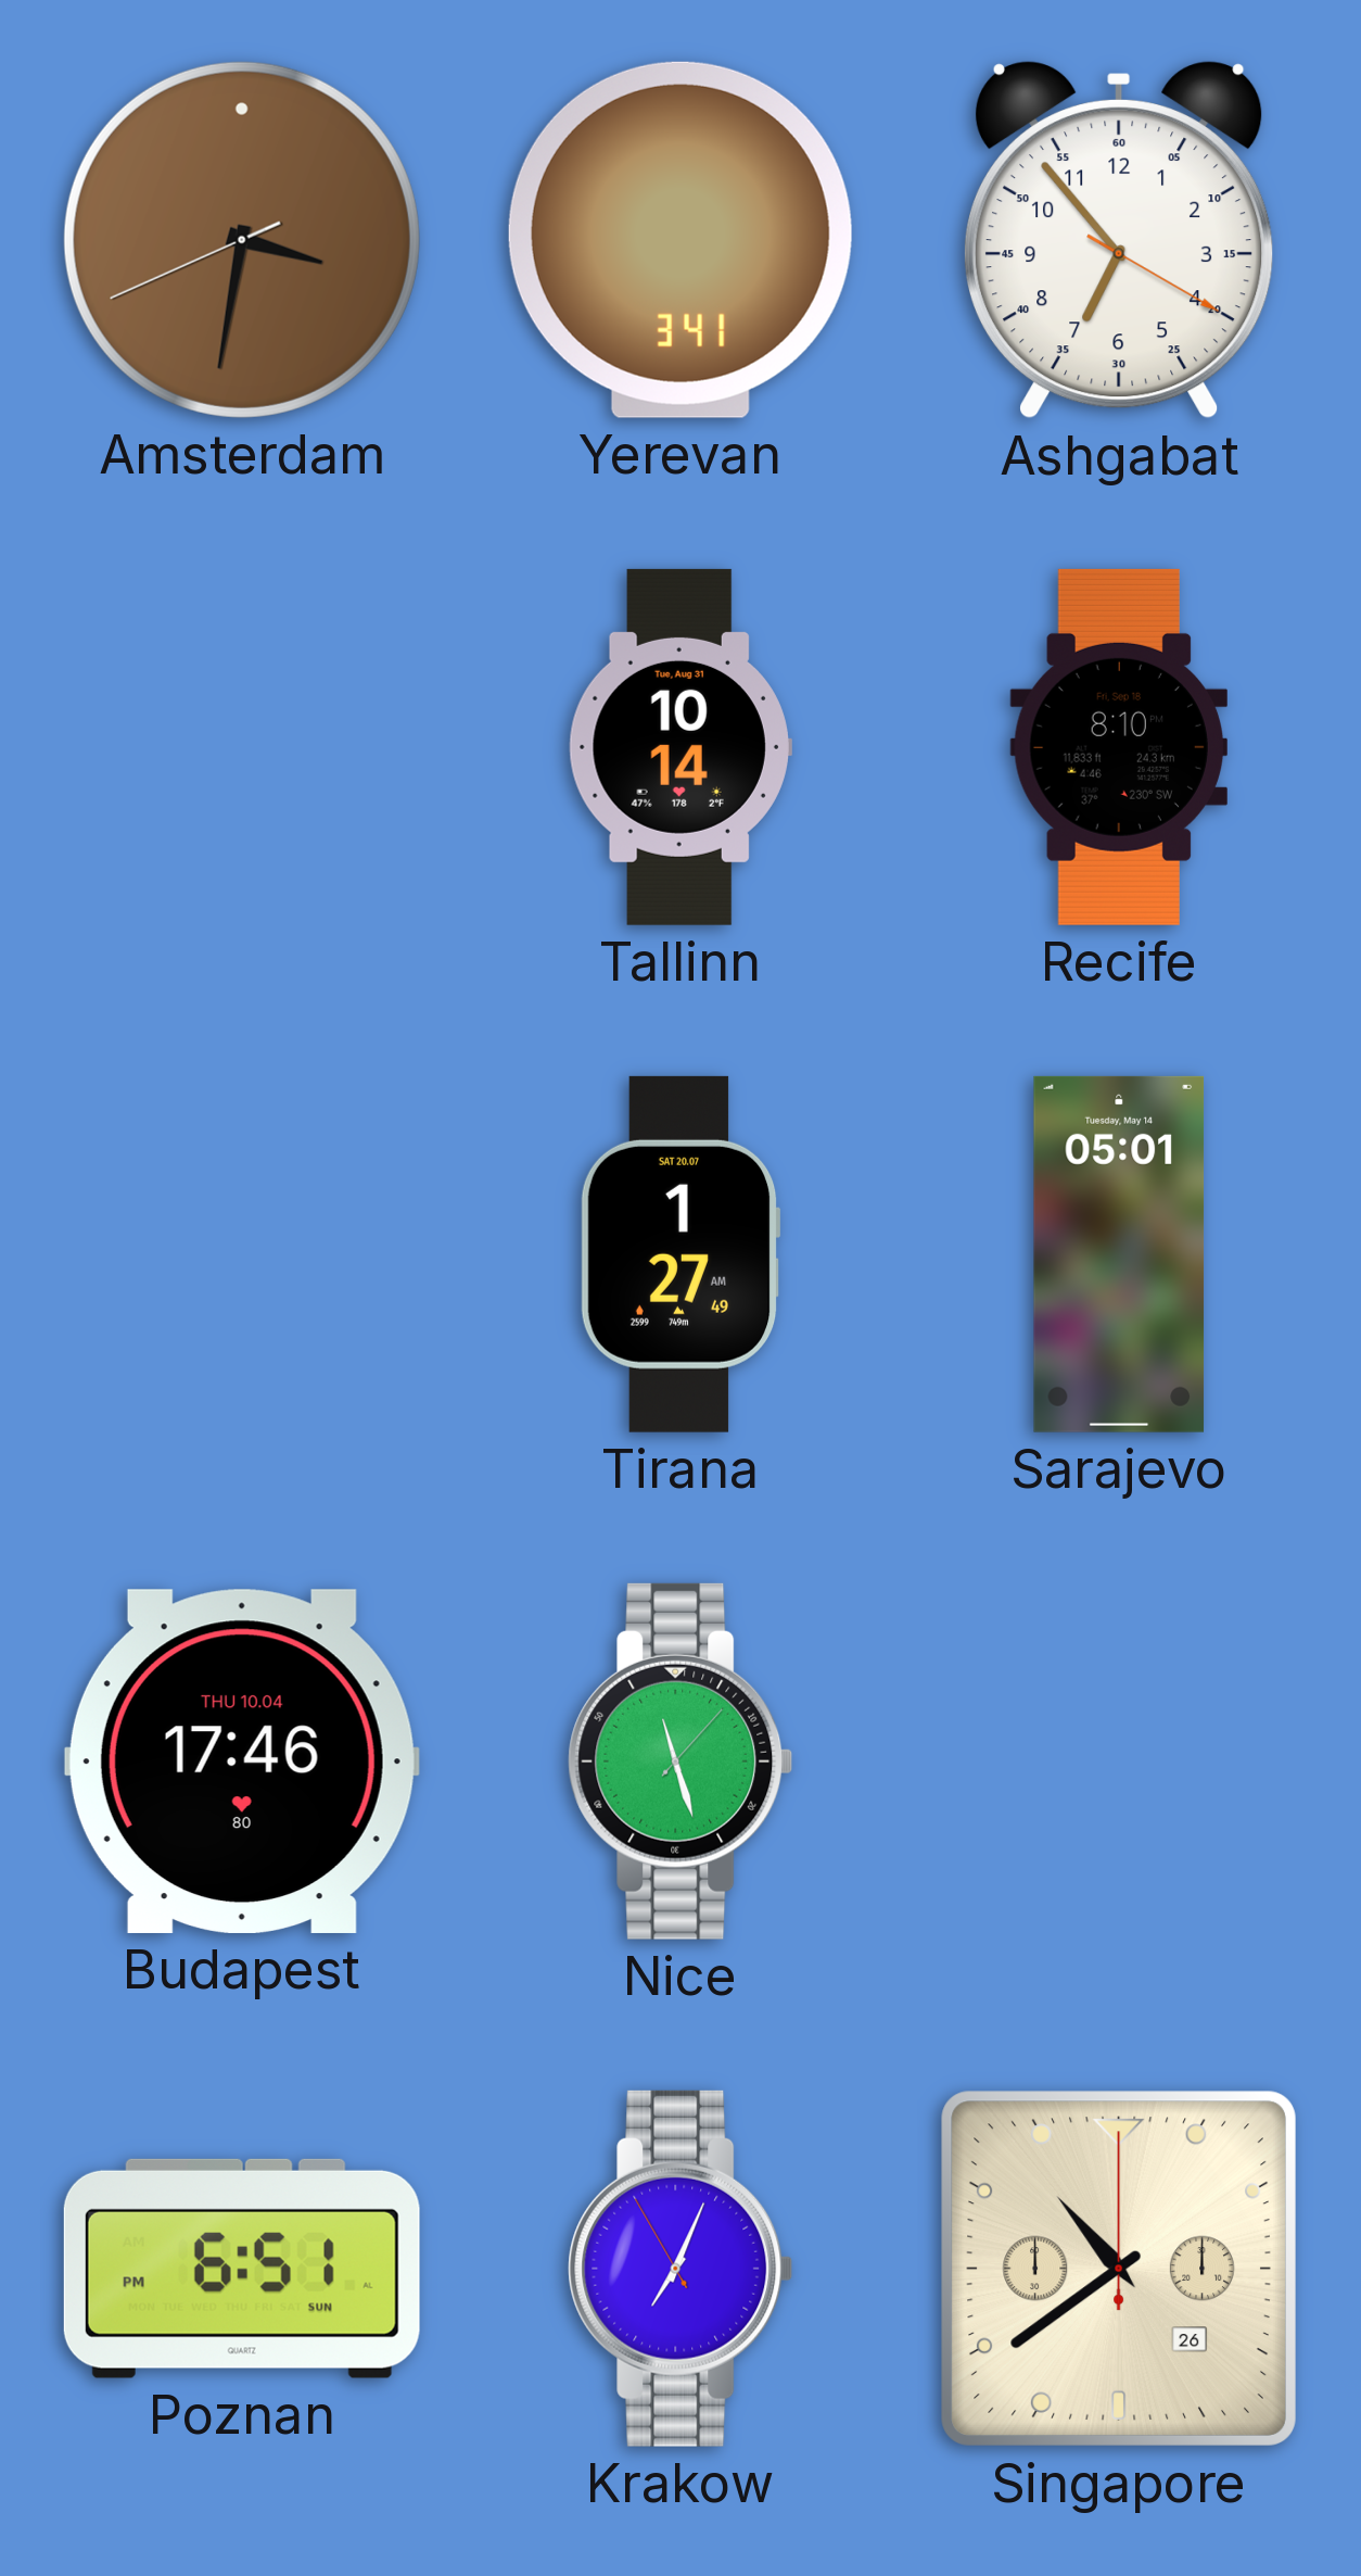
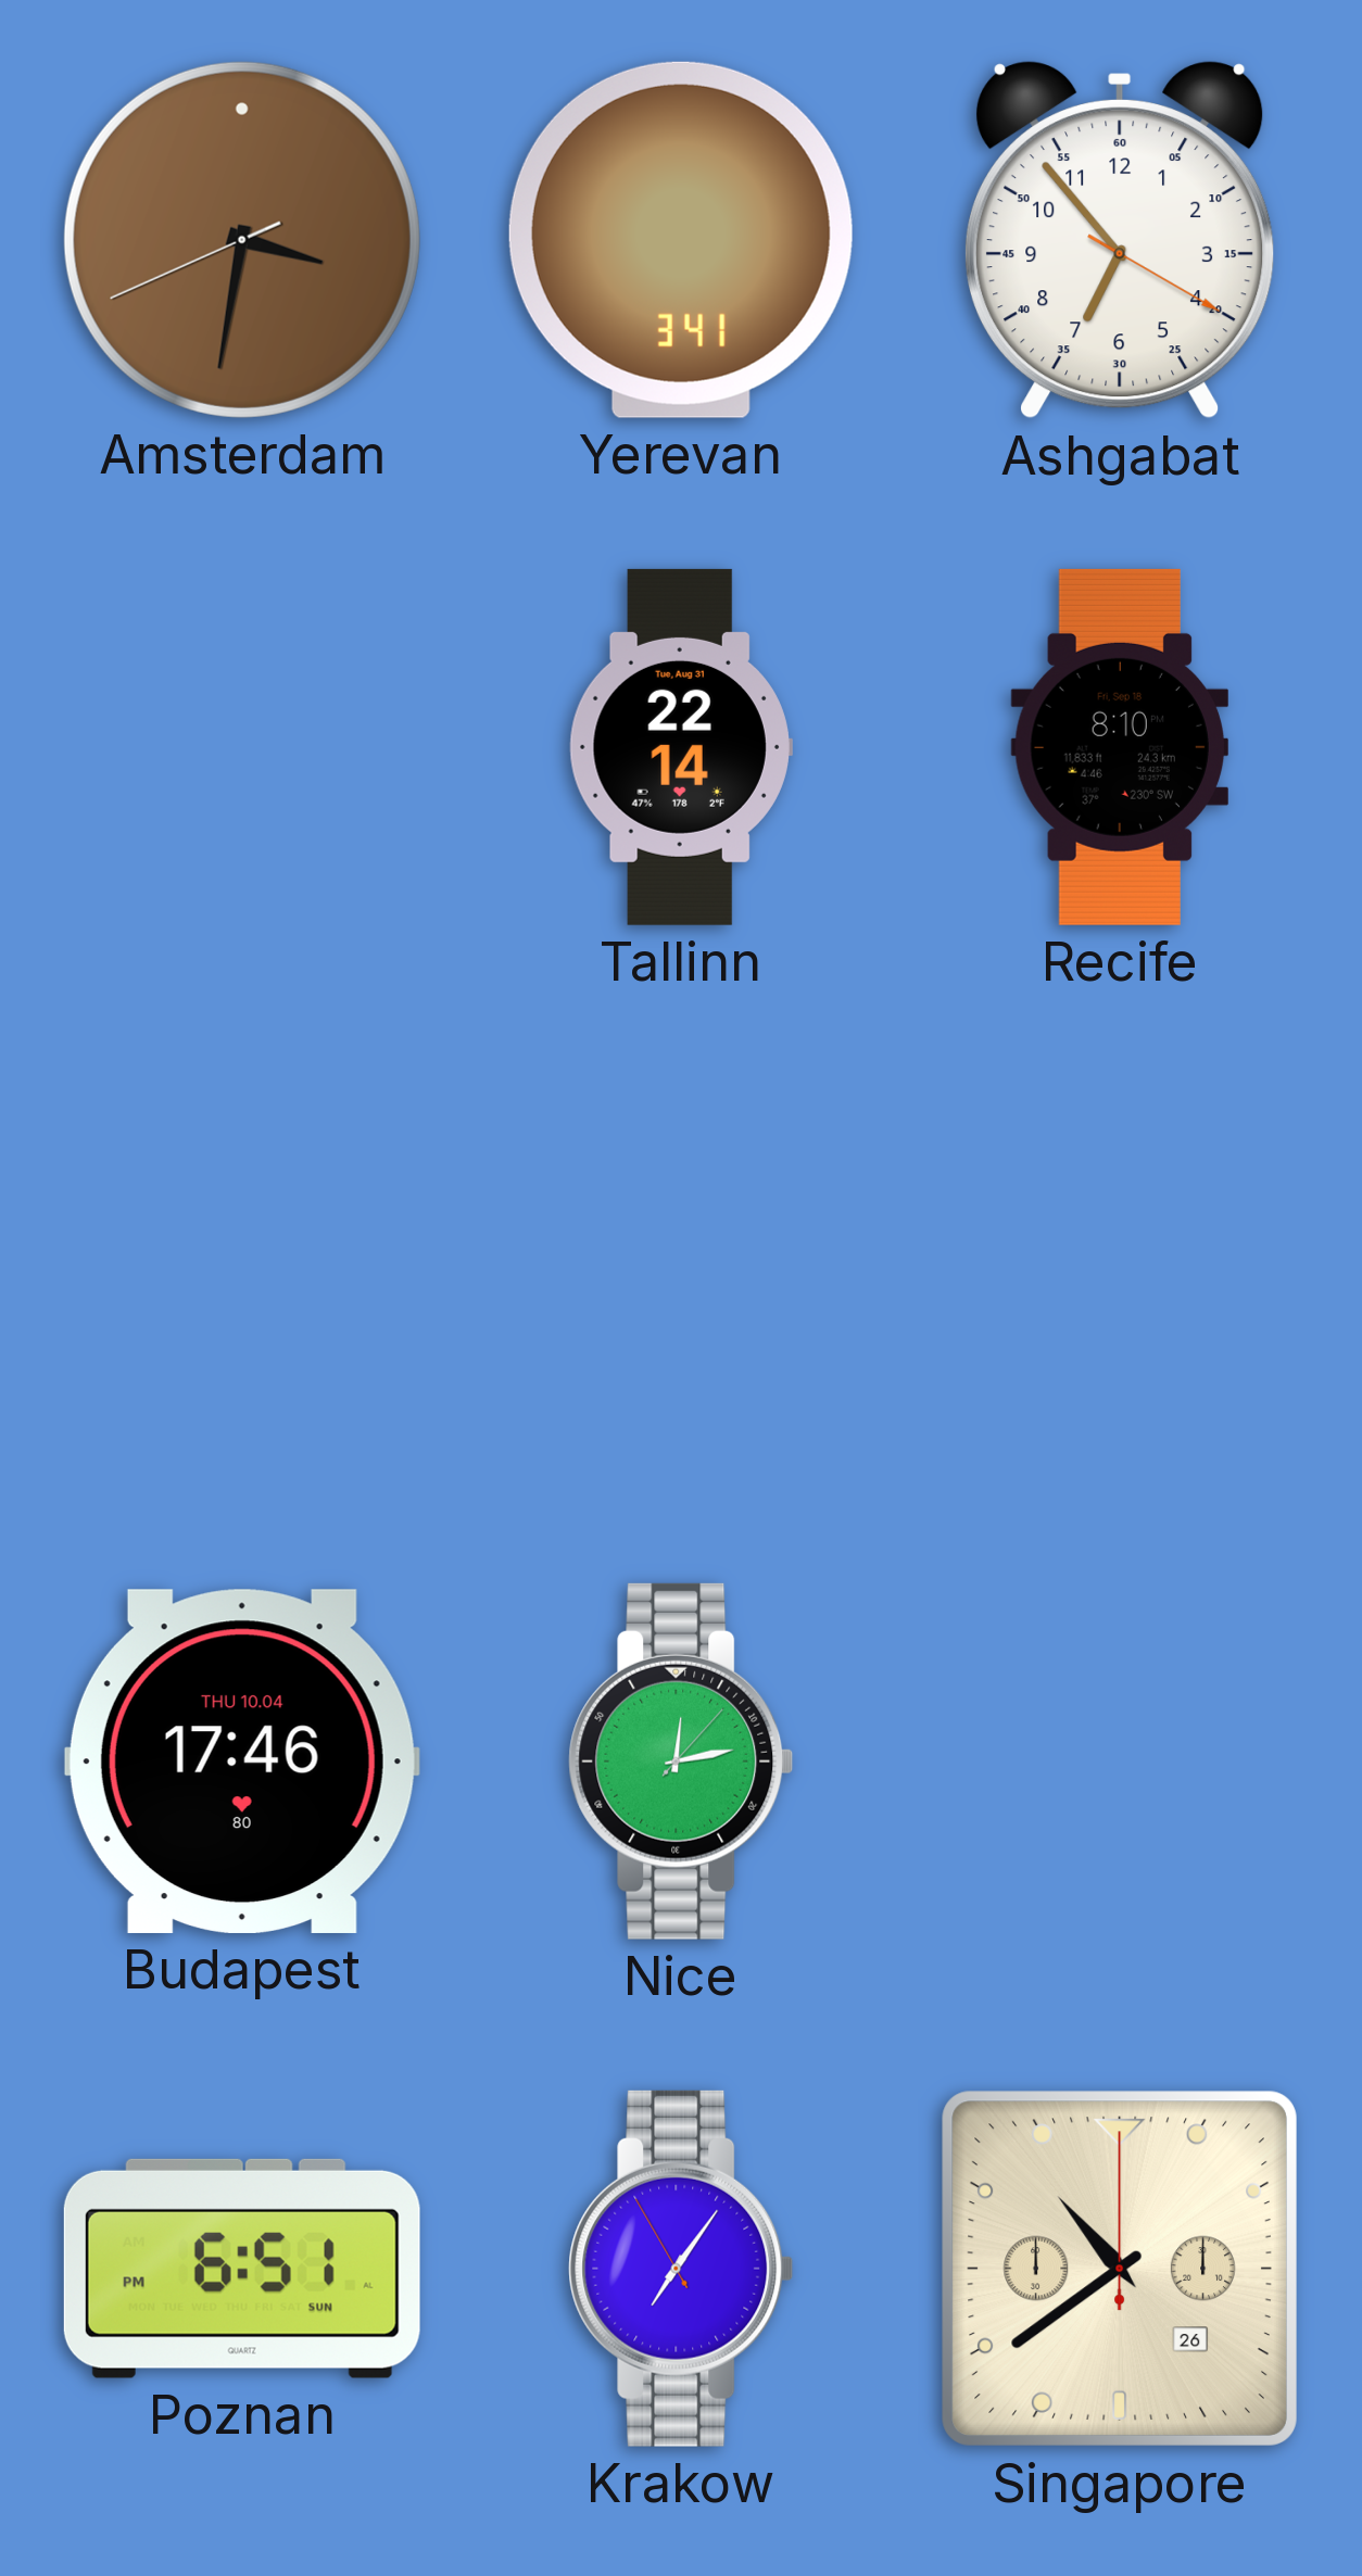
Tallinn: 10:14 -> 22:14
Tirana: 1:27 -> none
Sarajevo: 05:01 -> none
Nice: 11:27 -> 12:13
Krakow: 7:03 -> 7:05
